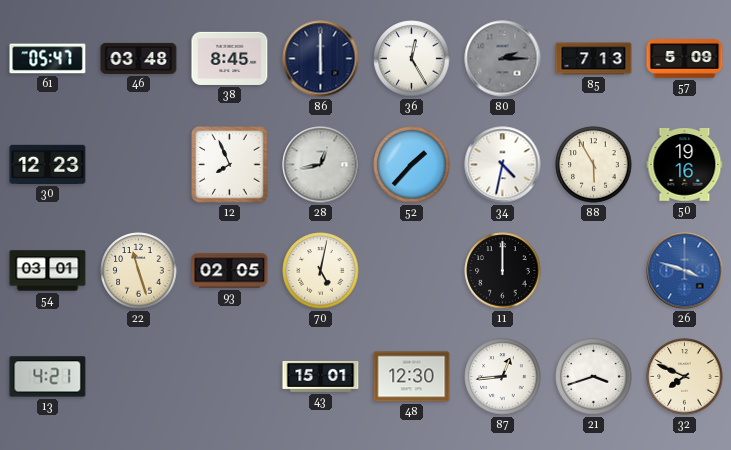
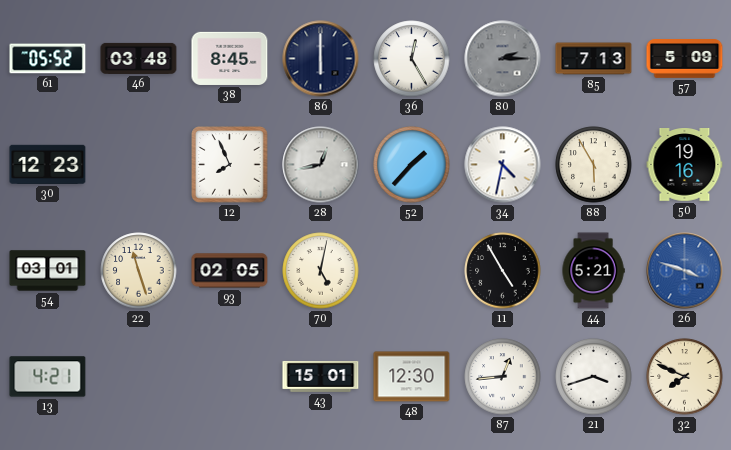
61: 05:47 -> 05:52
11: 12:00 -> 4:55
44: none -> 5:21
